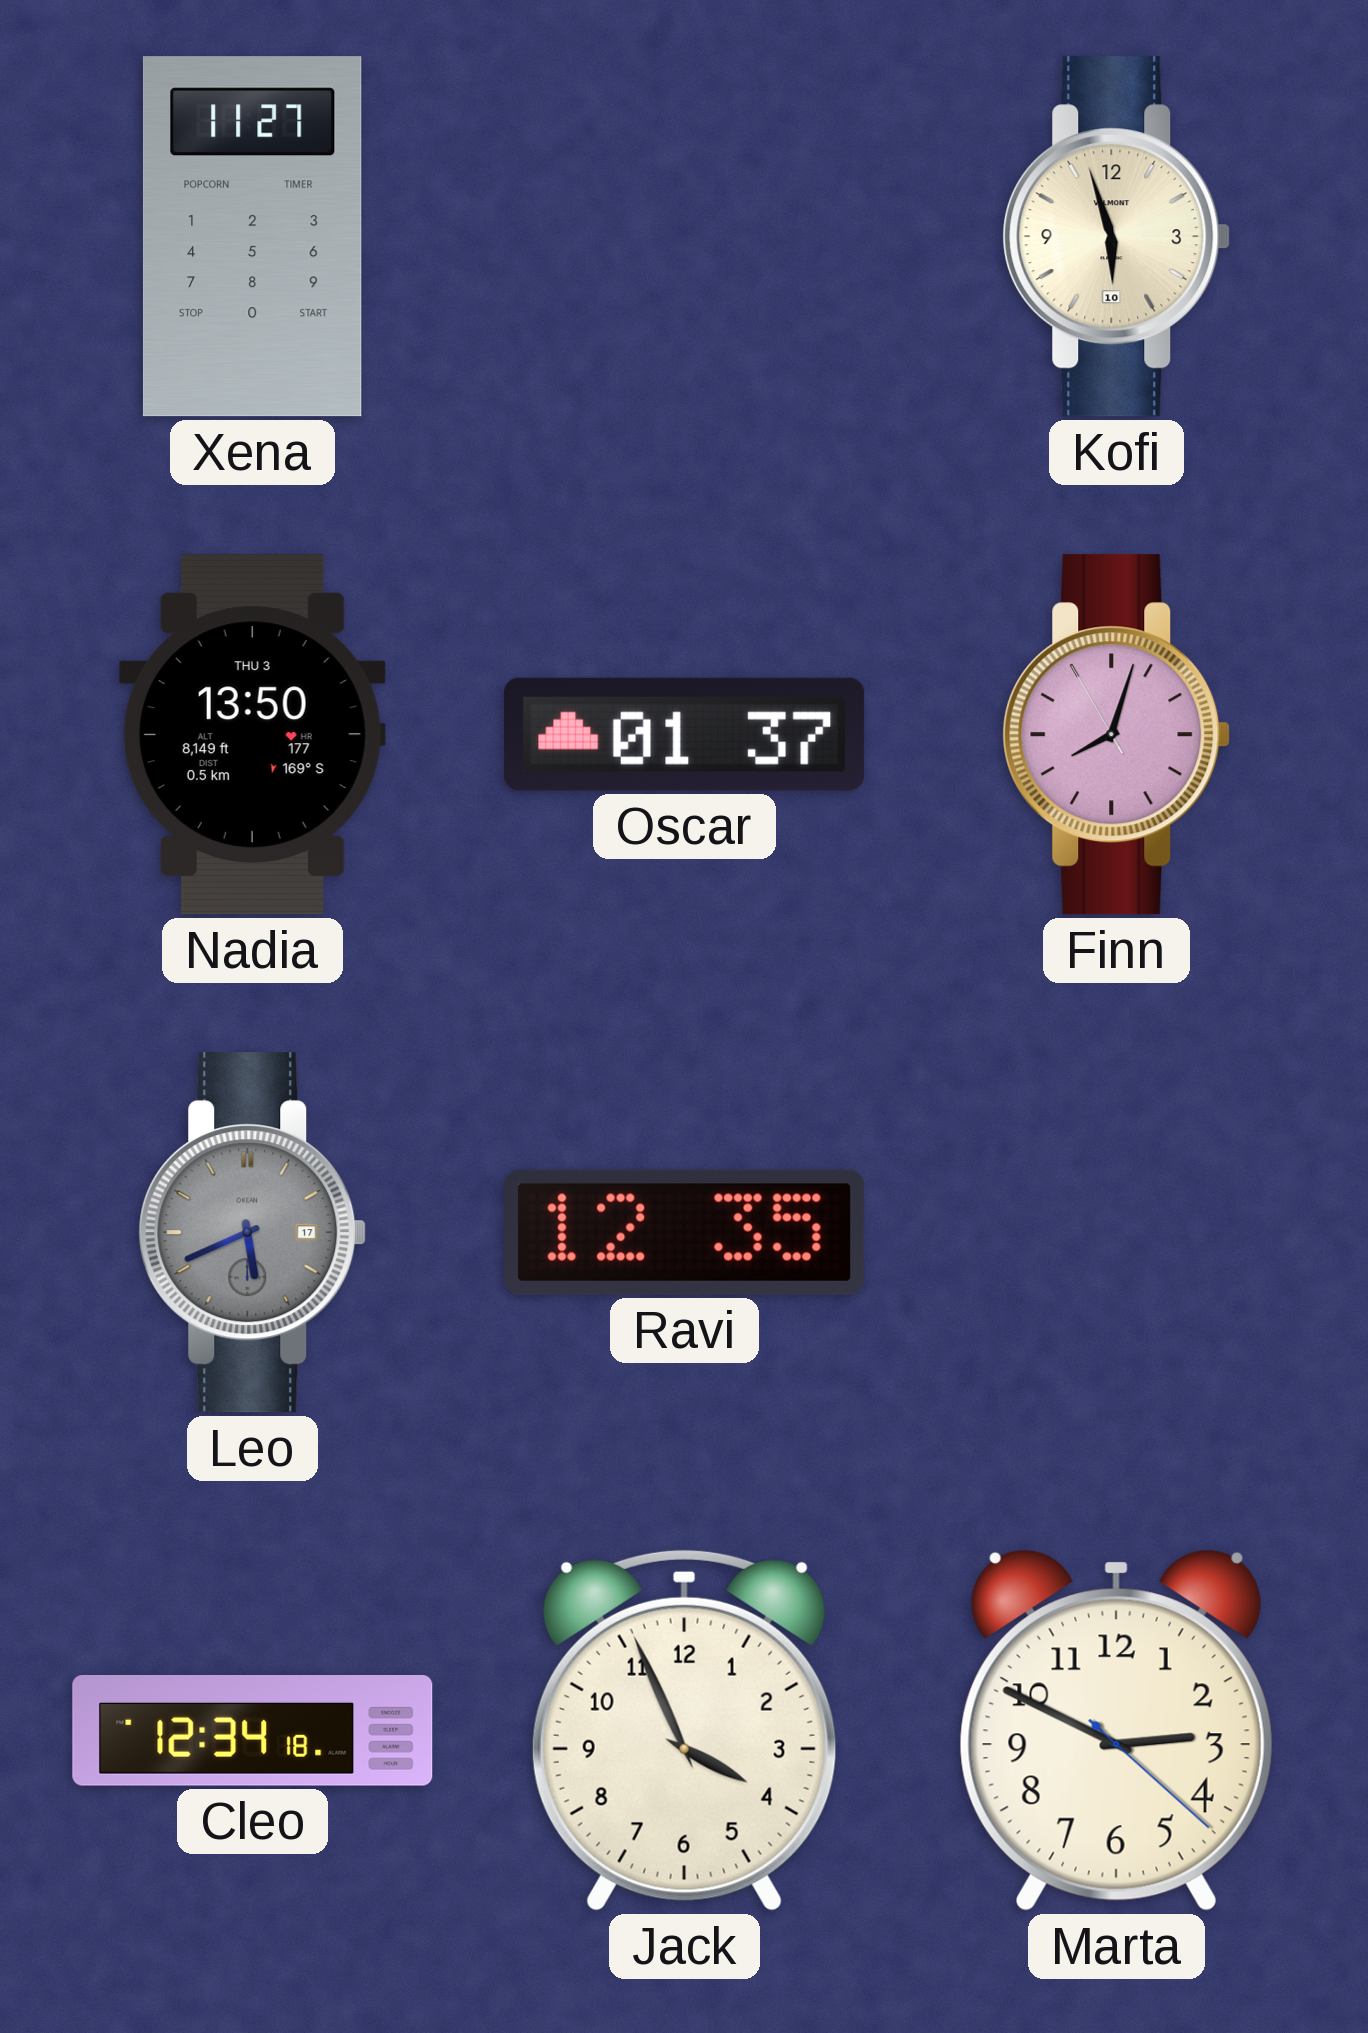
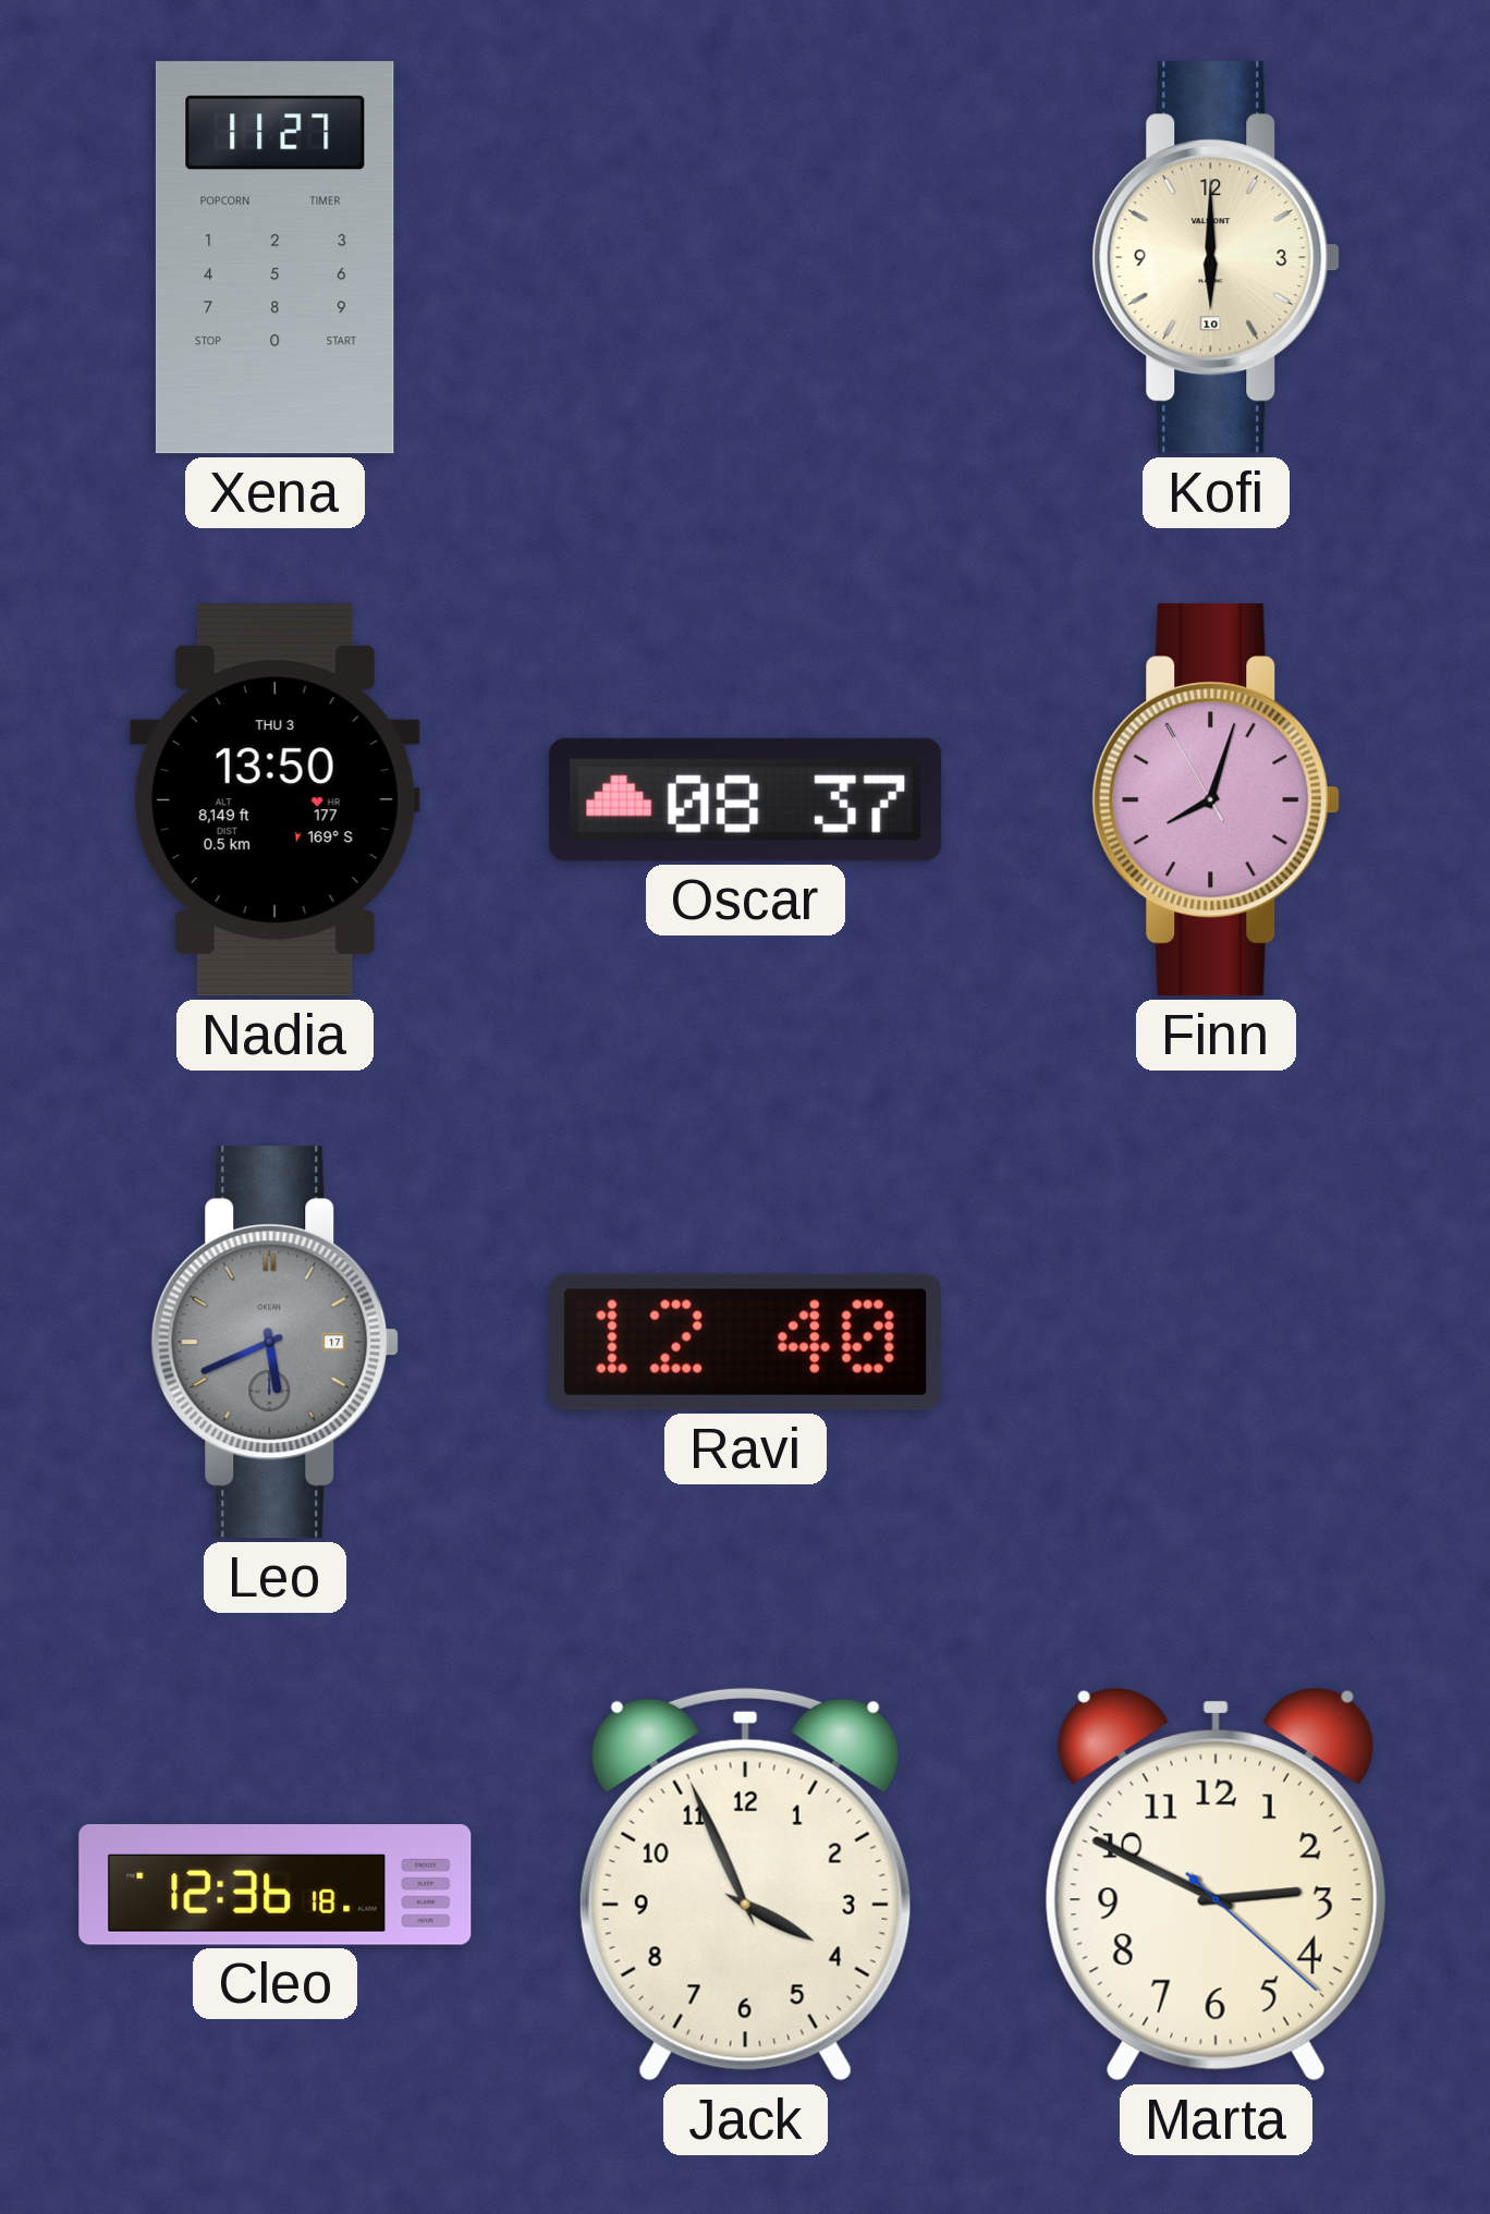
Kofi: 5:57 -> 6:00
Oscar: 01:37 -> 08:37
Ravi: 12:35 -> 12:40
Cleo: 12:34 -> 12:36
